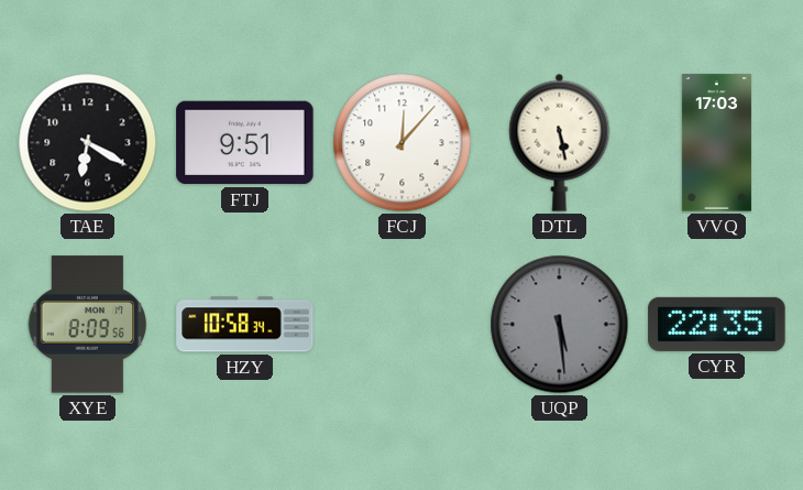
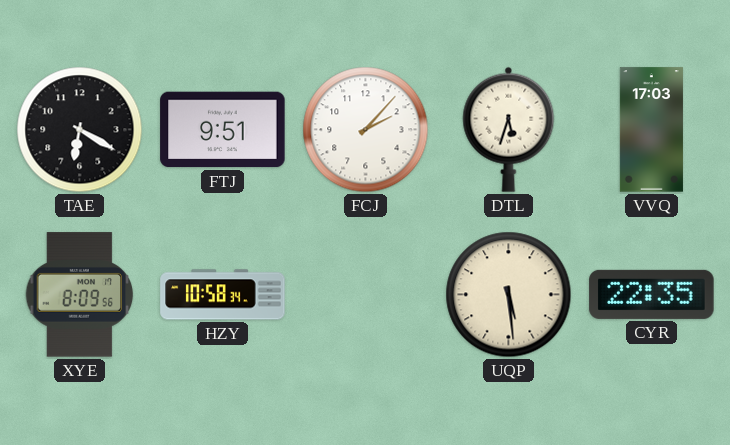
FCJ: 12:07 -> 2:07
DTL: 5:28 -> 5:33
UQP dial: grey -> cream
